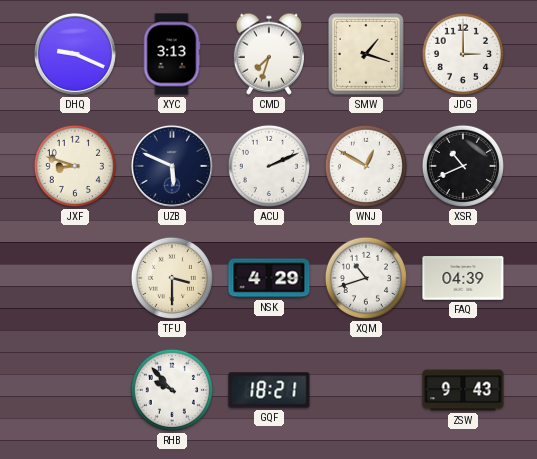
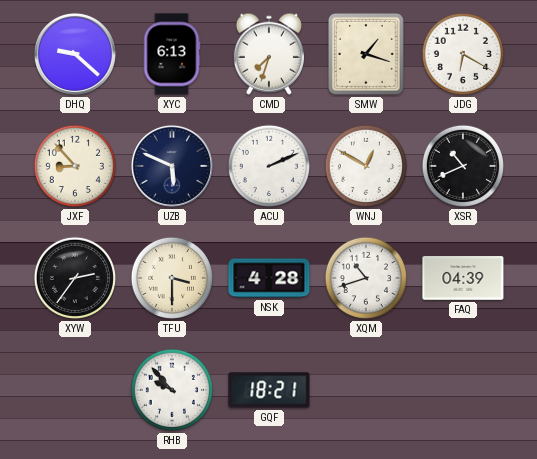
DHQ: 9:19 -> 9:22
XYC: 3:13 -> 6:13
JDG: 3:00 -> 6:20
JXF: 8:48 -> 8:53
XYW: none -> 2:36
NSK: 4:29 -> 4:28
ZSW: 9:43 -> none
